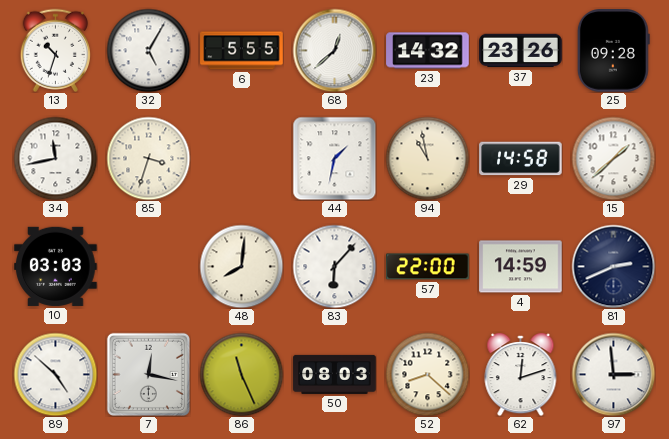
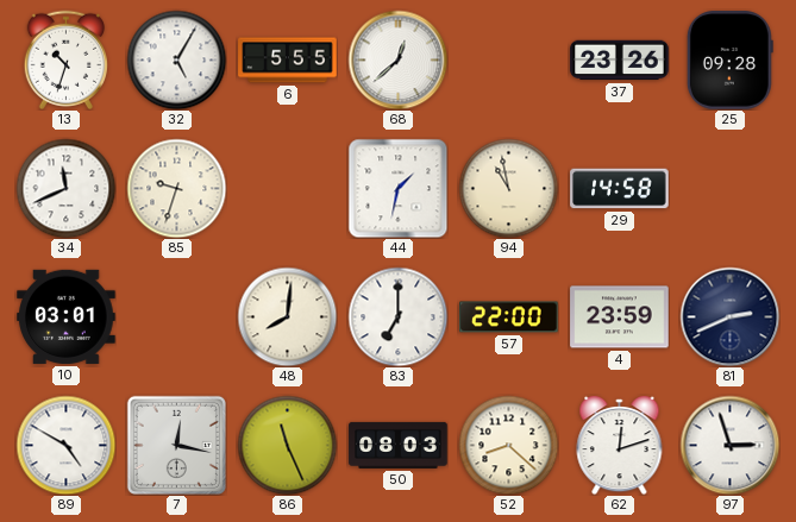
23: 14:32 -> none
34: 11:43 -> 11:41
85: 3:33 -> 9:33
15: 1:38 -> none
10: 03:03 -> 03:01
83: 6:07 -> 7:00
4: 14:59 -> 23:59
89: 4:52 -> 4:50
97: 2:59 -> 2:57
